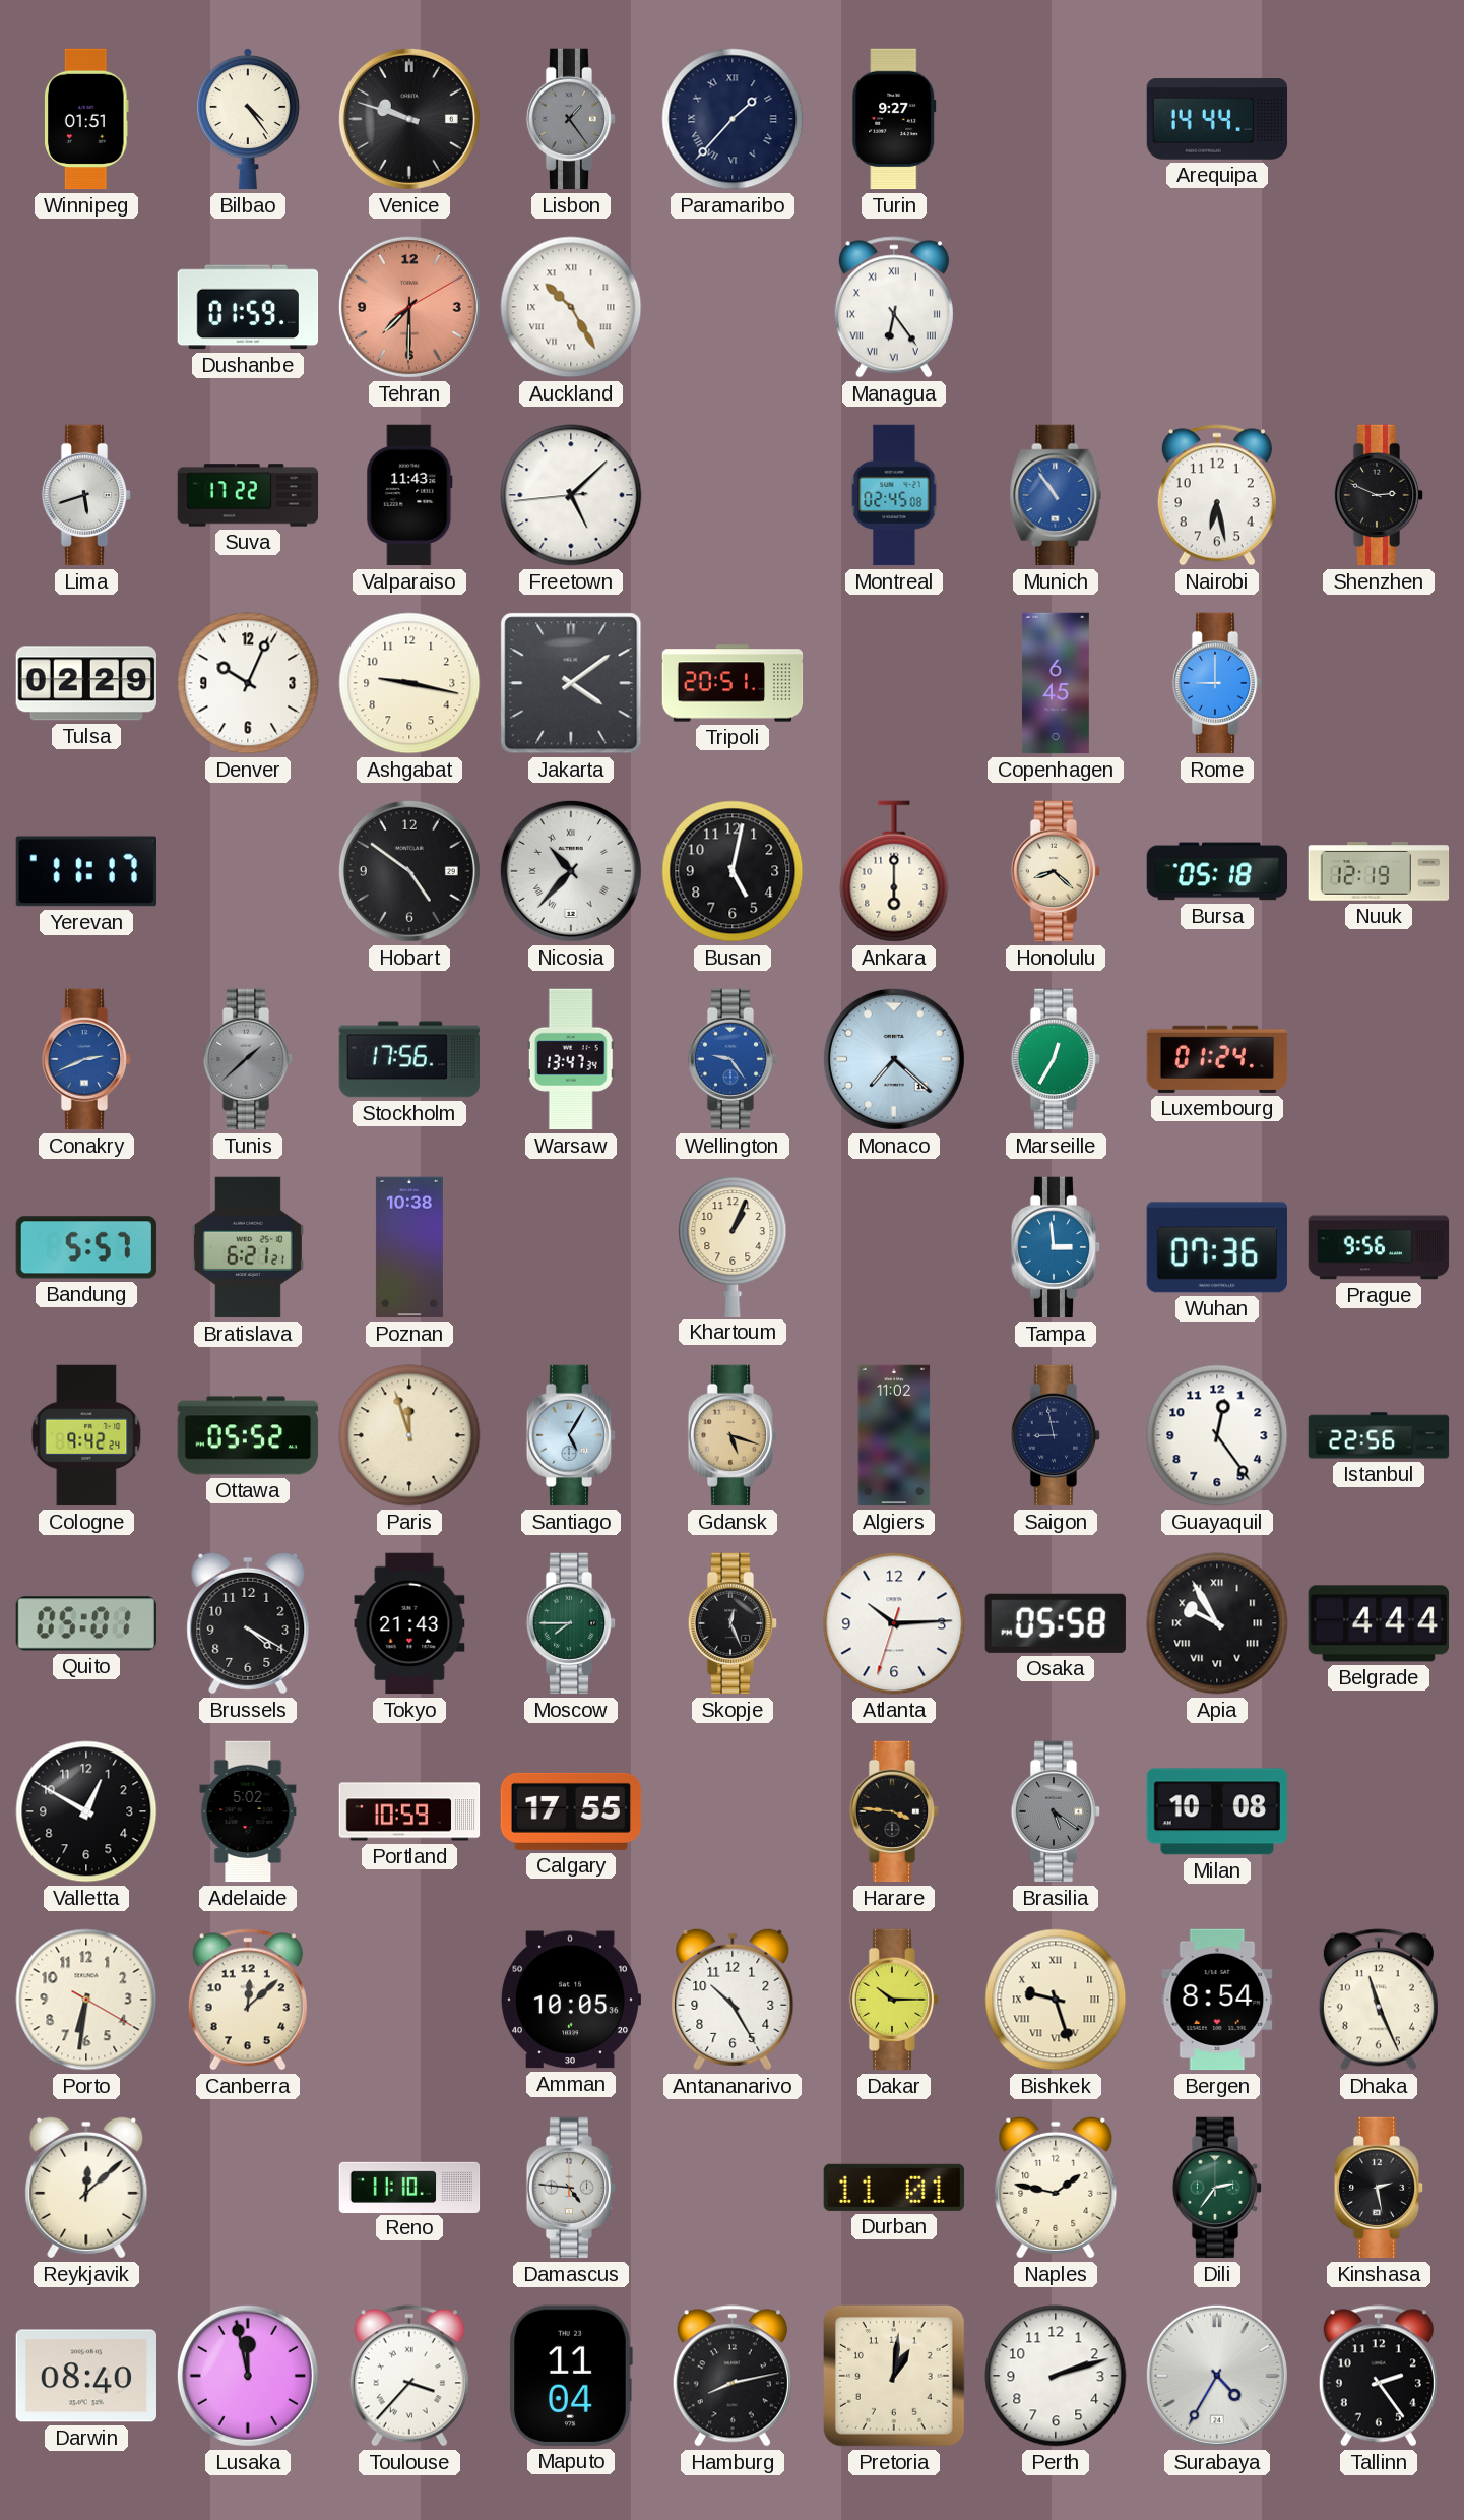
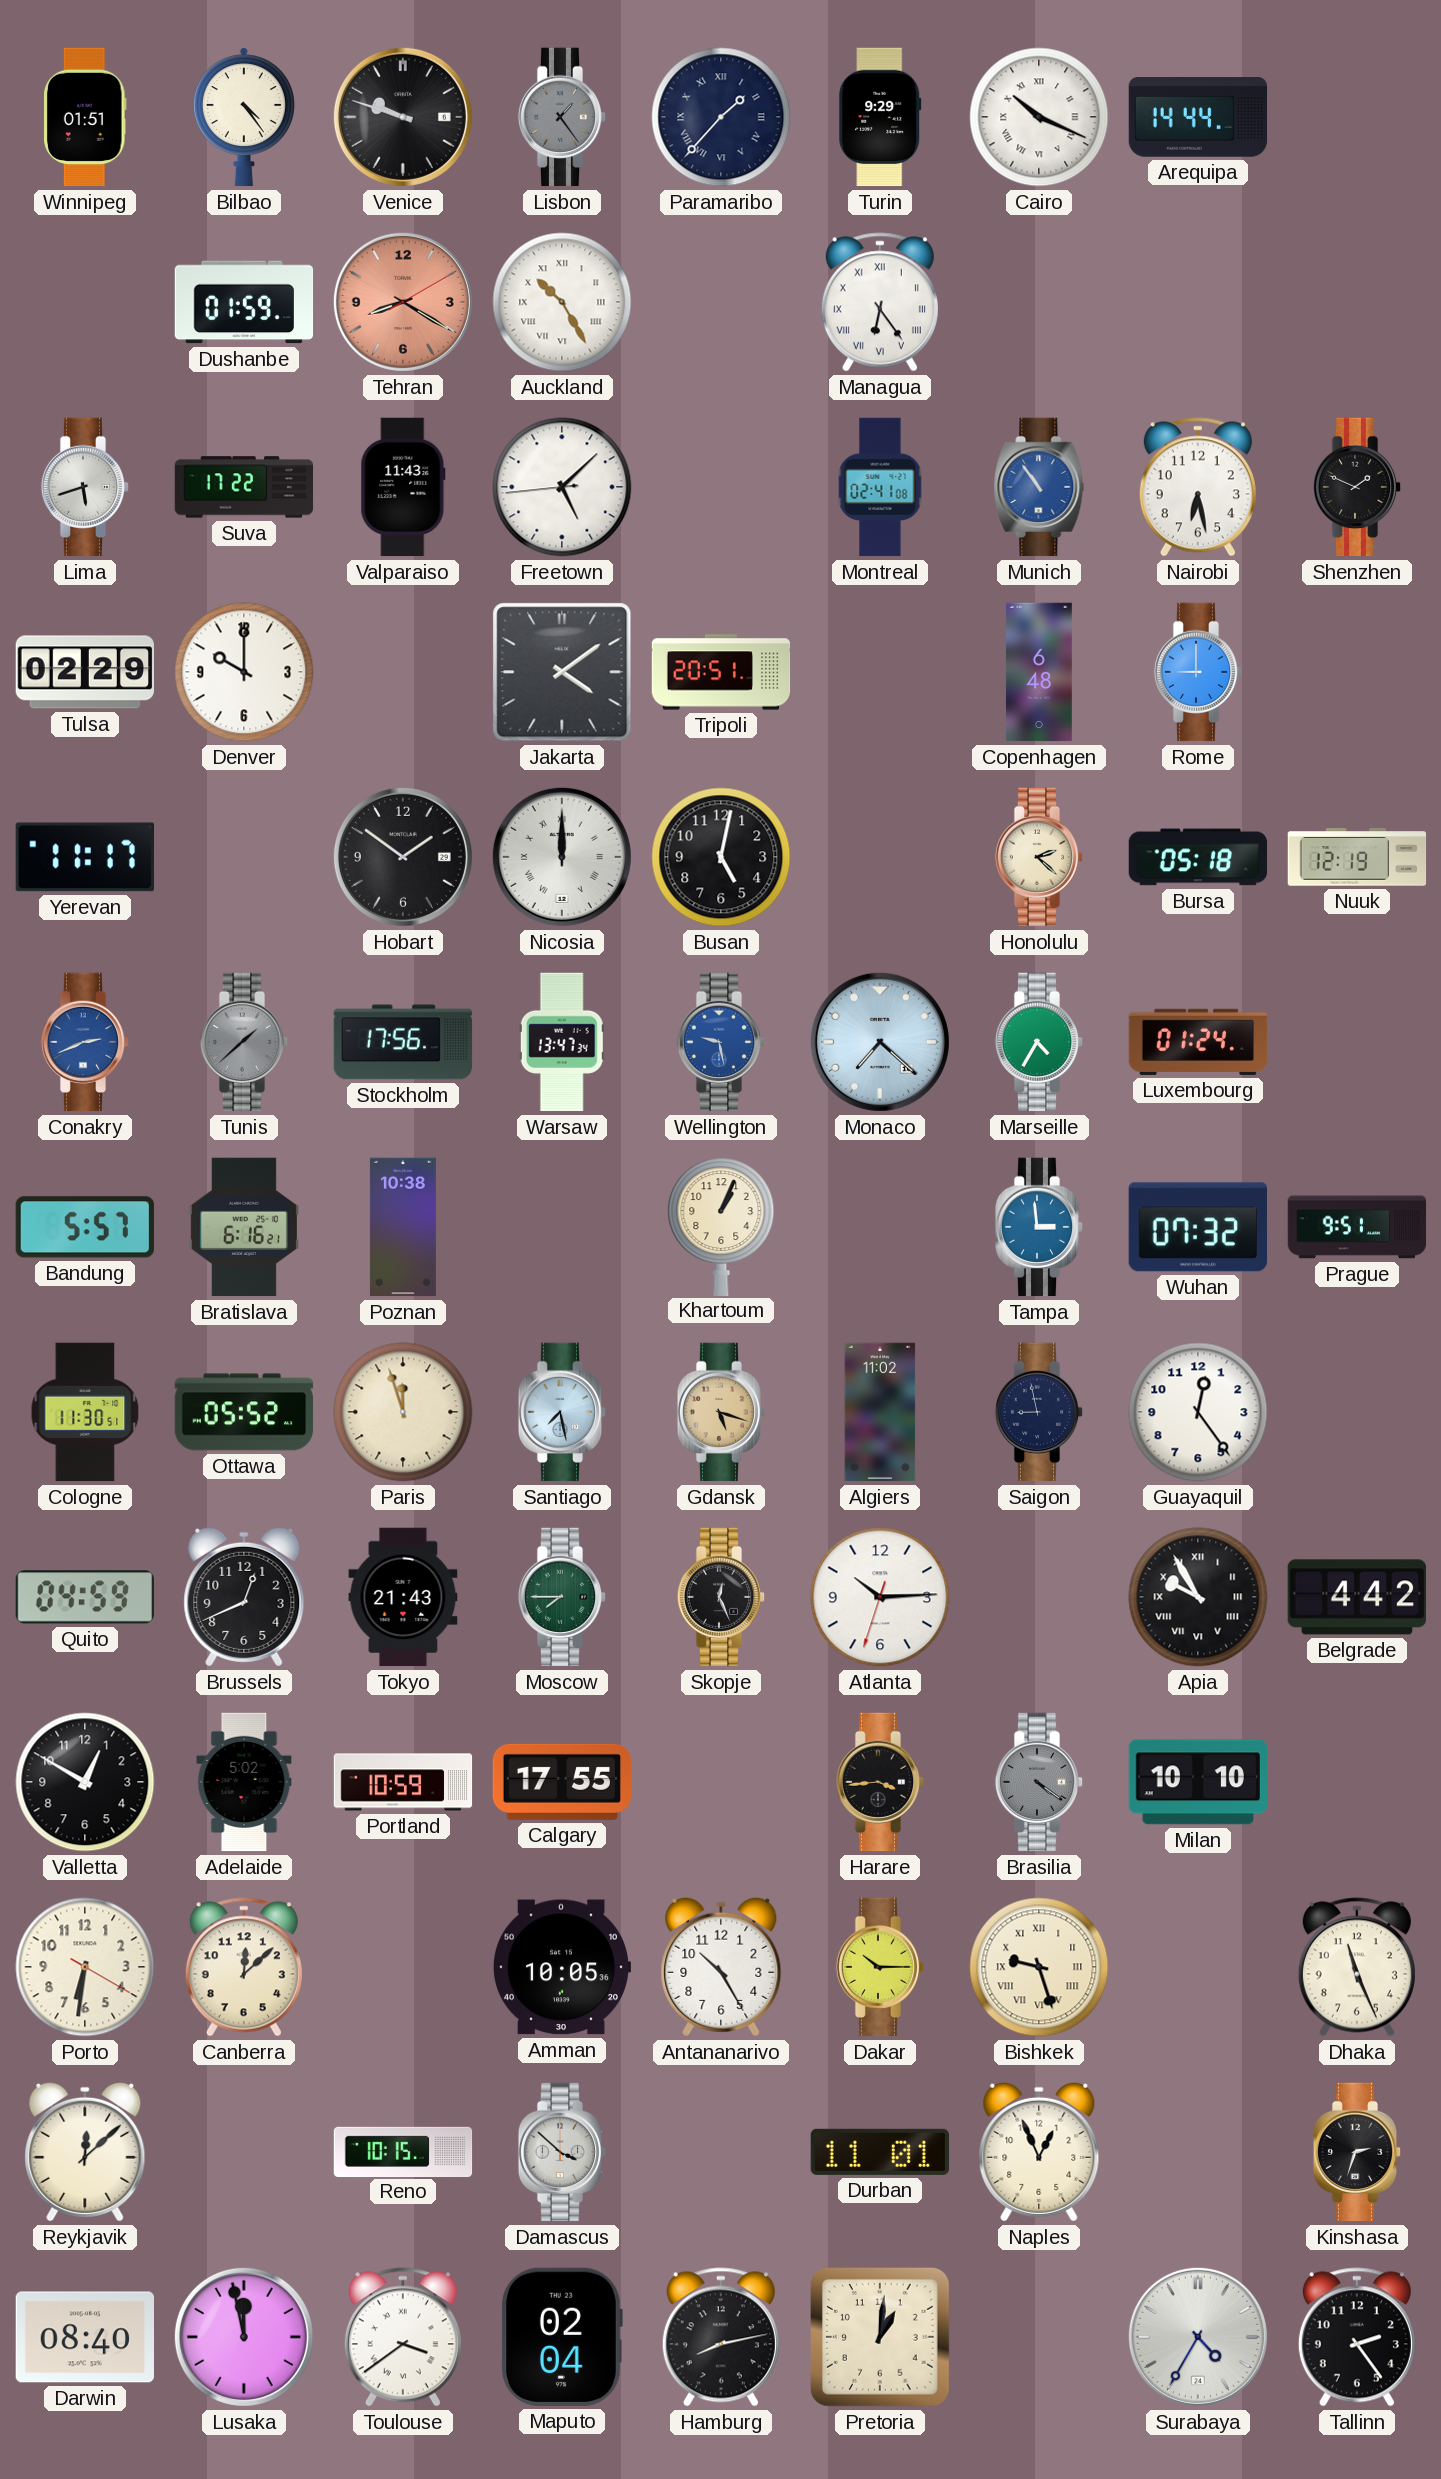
Turin: 9:27 -> 9:29
Cairo: none -> 10:19
Tehran: 7:30 -> 8:20
Montreal: 02:45 -> 02:41
Shenzhen: 2:49 -> 1:49
Denver: 10:04 -> 10:00
Ashgabat: 9:17 -> none
Copenhagen: 6:45 -> 6:48
Hobart: 4:51 -> 1:51
Nicosia: 10:37 -> 12:00
Ankara: 6:00 -> none
Honolulu: 8:22 -> 2:22
Wellington: 9:24 -> 9:28
Marseille: 12:35 -> 4:35
Bratislava: 6:21 -> 6:16
Wuhan: 07:36 -> 07:32
Prague: 9:56 -> 9:51
Cologne: 9:42 -> 11:30
Santiago: 5:05 -> 7:28
Istanbul: 22:56 -> none
Quito: 05:01 -> 04:59
Brussels: 4:20 -> 12:41
Osaka: 05:58 -> none
Belgrade: 4:44 -> 4:42
Harare: 3:46 -> 3:44
Brasilia: 5:21 -> 4:21
Milan: 10:08 -> 10:10
Bergen: 8:54 -> none
Reno: 11:10 -> 10:15
Damascus: 4:46 -> 3:52
Naples: 1:47 -> 12:56
Dili: 2:36 -> none
Kinshasa: 2:28 -> 2:33
Toulouse: 3:37 -> 3:39
Maputo: 11:04 -> 02:04
Perth: 2:12 -> none
